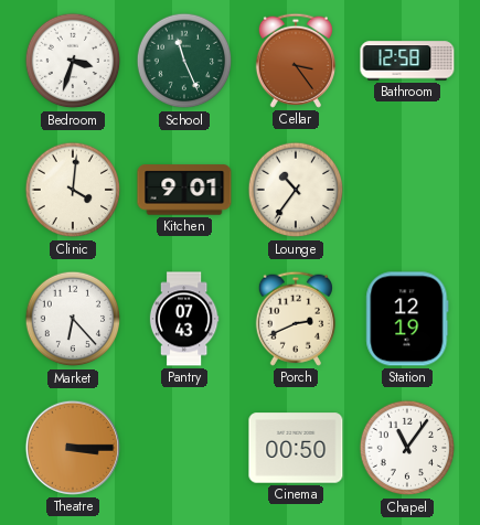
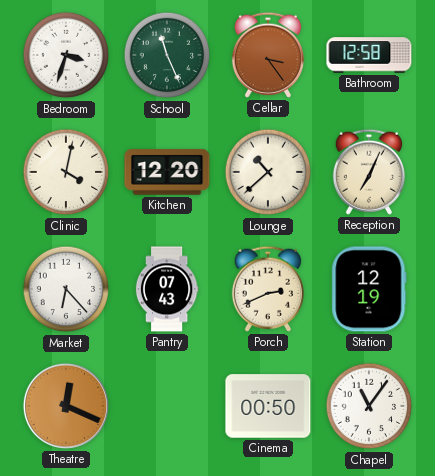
Clinic: 4:01 -> 4:02
Kitchen: 9:01 -> 12:20
Lounge: 10:36 -> 10:38
Reception: none -> 7:04
Theatre: 3:15 -> 12:19
